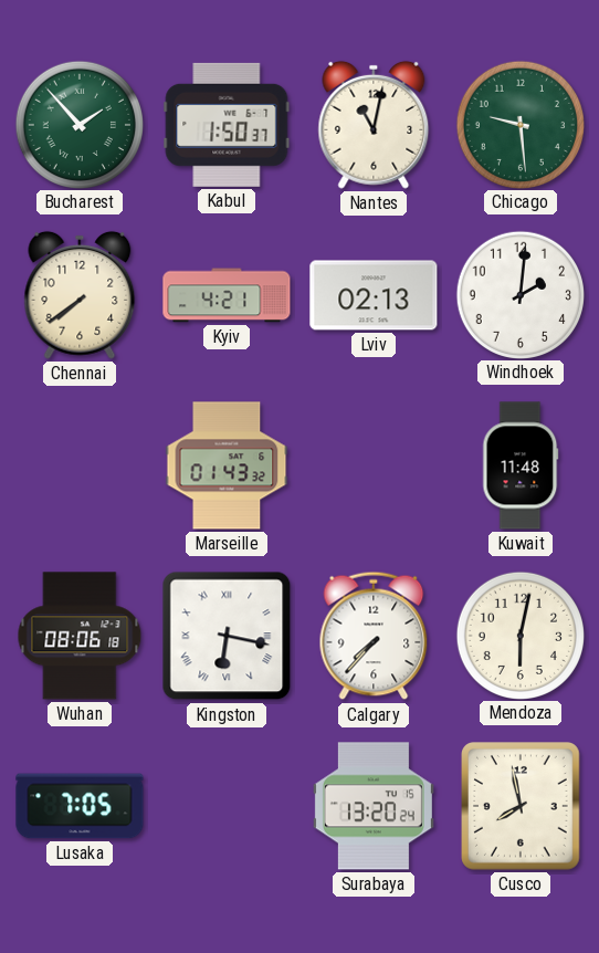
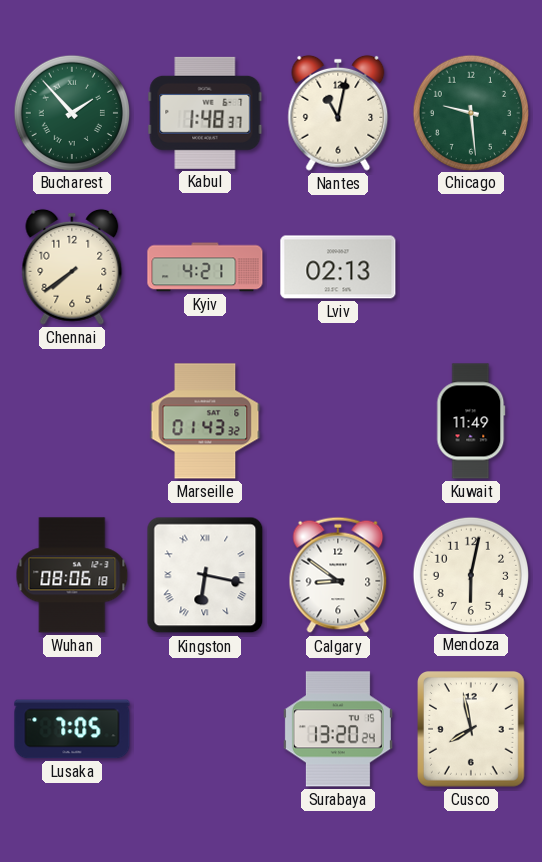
Kabul: 1:50 -> 1:48
Windhoek: 2:01 -> none
Kuwait: 11:48 -> 11:49
Calgary: 7:37 -> 8:51
